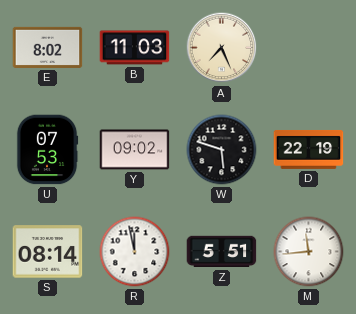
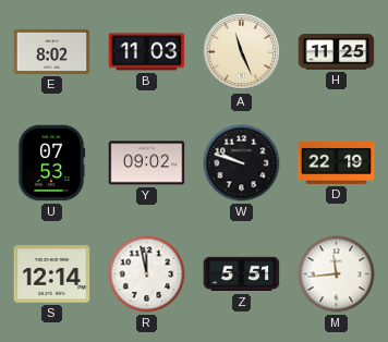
A: 7:26 -> 11:26
H: none -> 11:25
W: 5:48 -> 9:48
S: 08:14 -> 12:14
